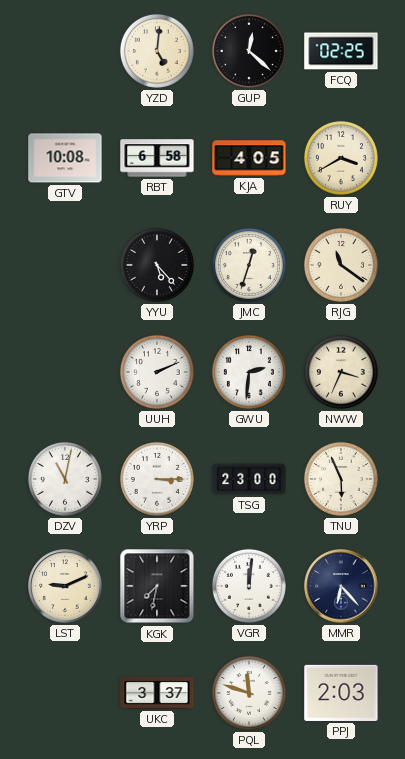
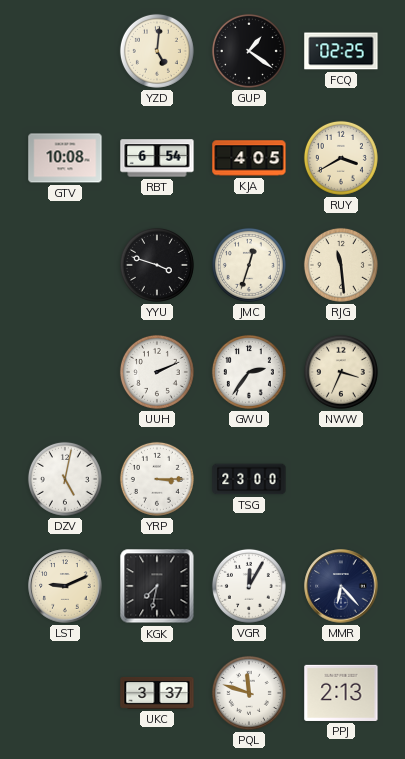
GUP: 12:22 -> 1:21
RBT: 6:58 -> 6:54
YYU: 5:23 -> 3:48
RJG: 11:21 -> 11:29
GWU: 2:31 -> 2:36
DZV: 11:02 -> 5:02
TNU: 5:56 -> none
VGR: 12:01 -> 12:05
PPJ: 2:03 -> 2:13
